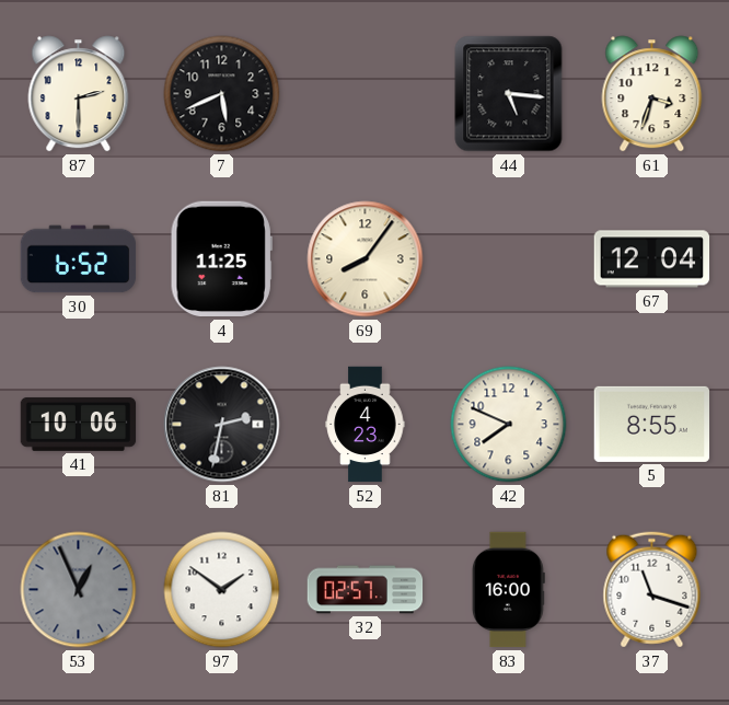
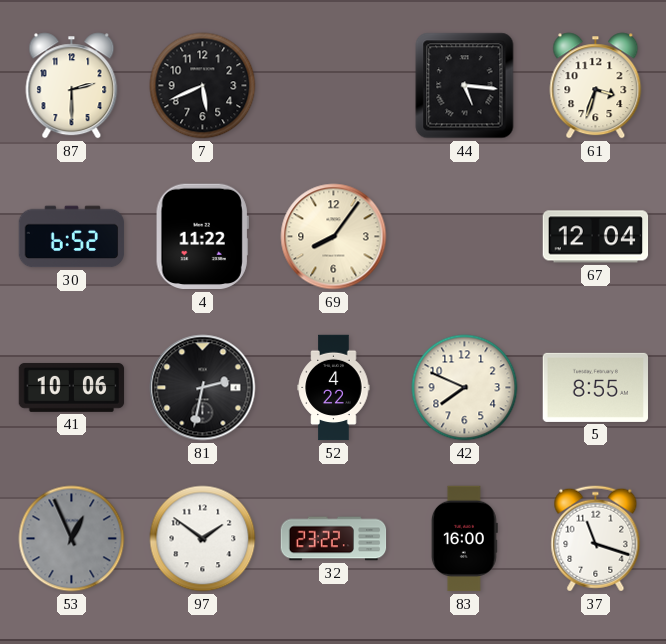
4: 11:25 -> 11:22
52: 4:23 -> 4:22
32: 02:57 -> 23:22
